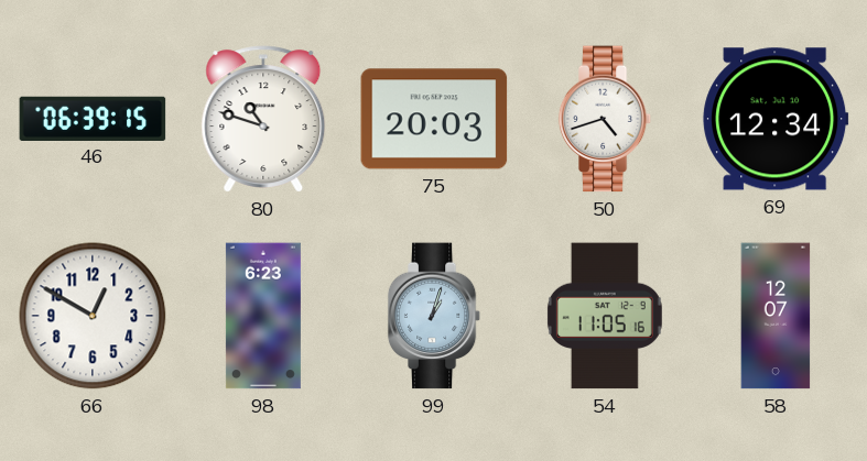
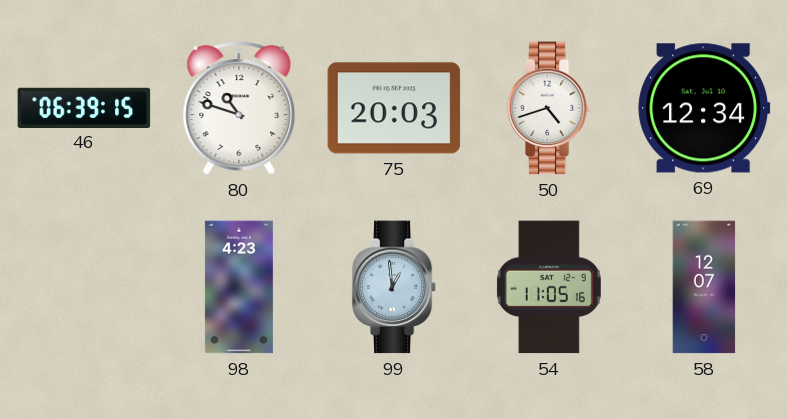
66: 12:50 -> none
98: 6:23 -> 4:23
99: 1:03 -> 12:59
